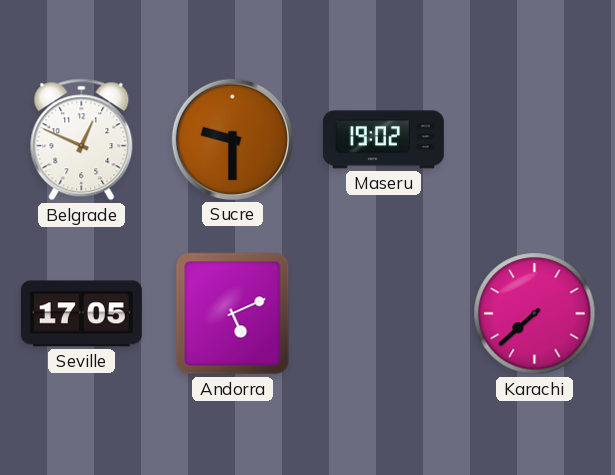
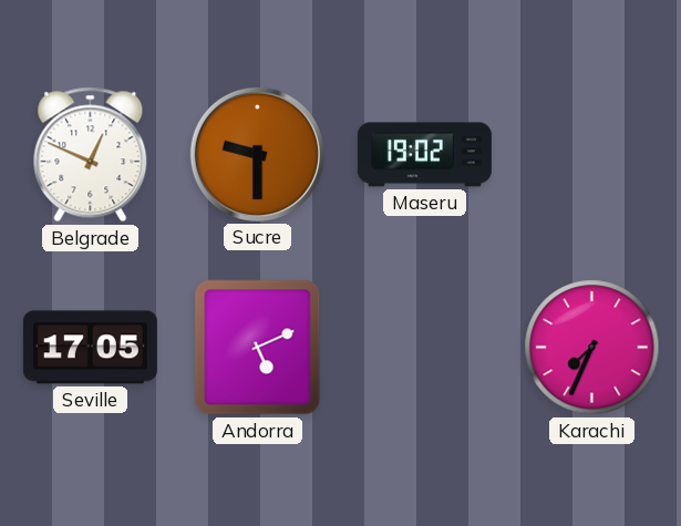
Karachi: 7:38 -> 7:34
